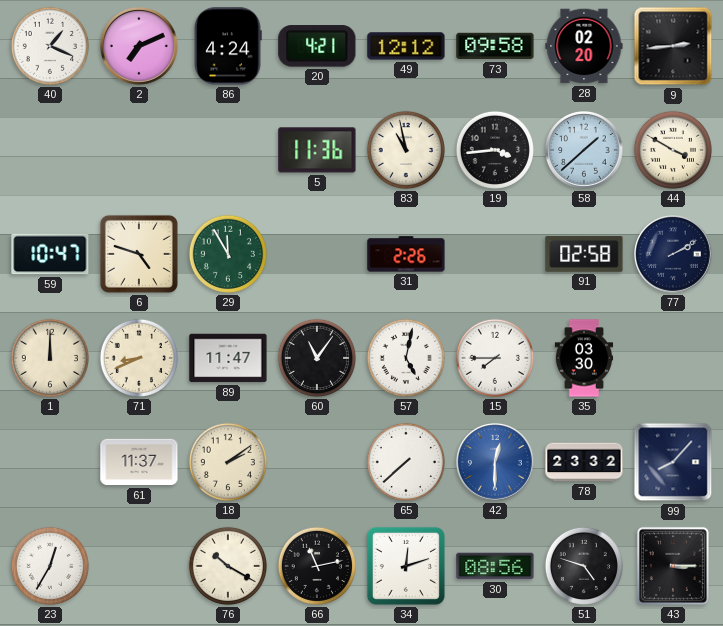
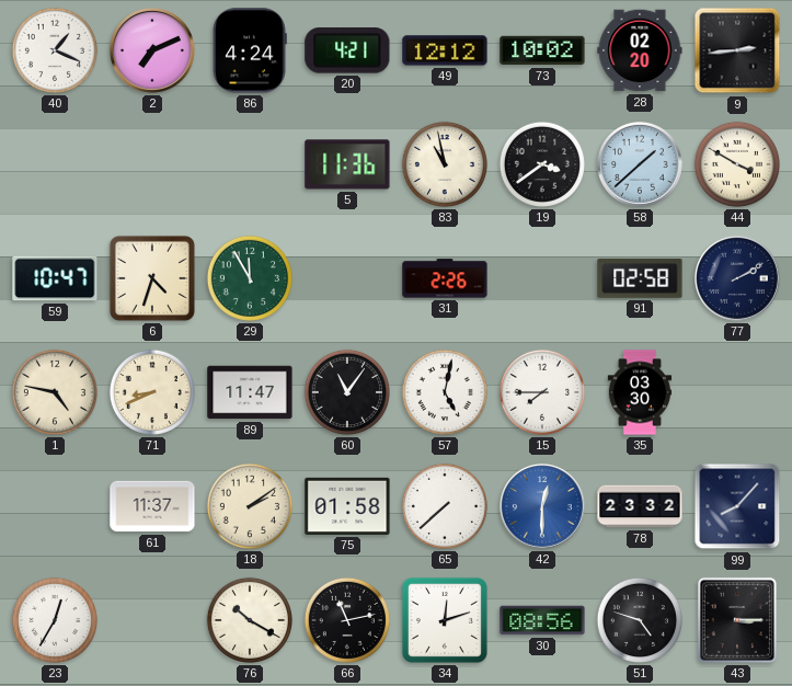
73: 09:58 -> 10:02
19: 3:44 -> 3:39
6: 4:48 -> 4:33
1: 12:00 -> 4:47
75: none -> 01:58
